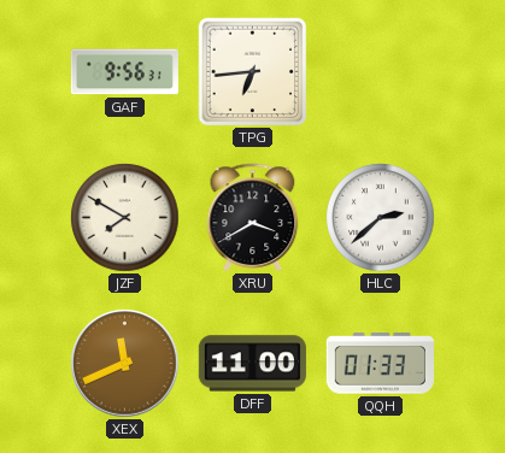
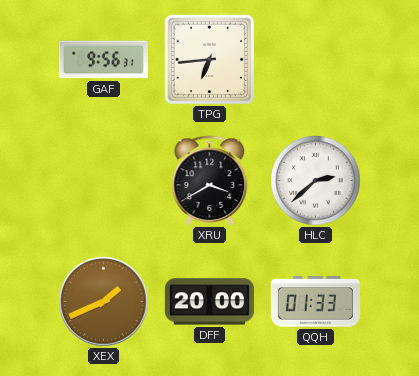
JZF: 7:50 -> none
XEX: 11:41 -> 1:41
DFF: 11:00 -> 20:00
